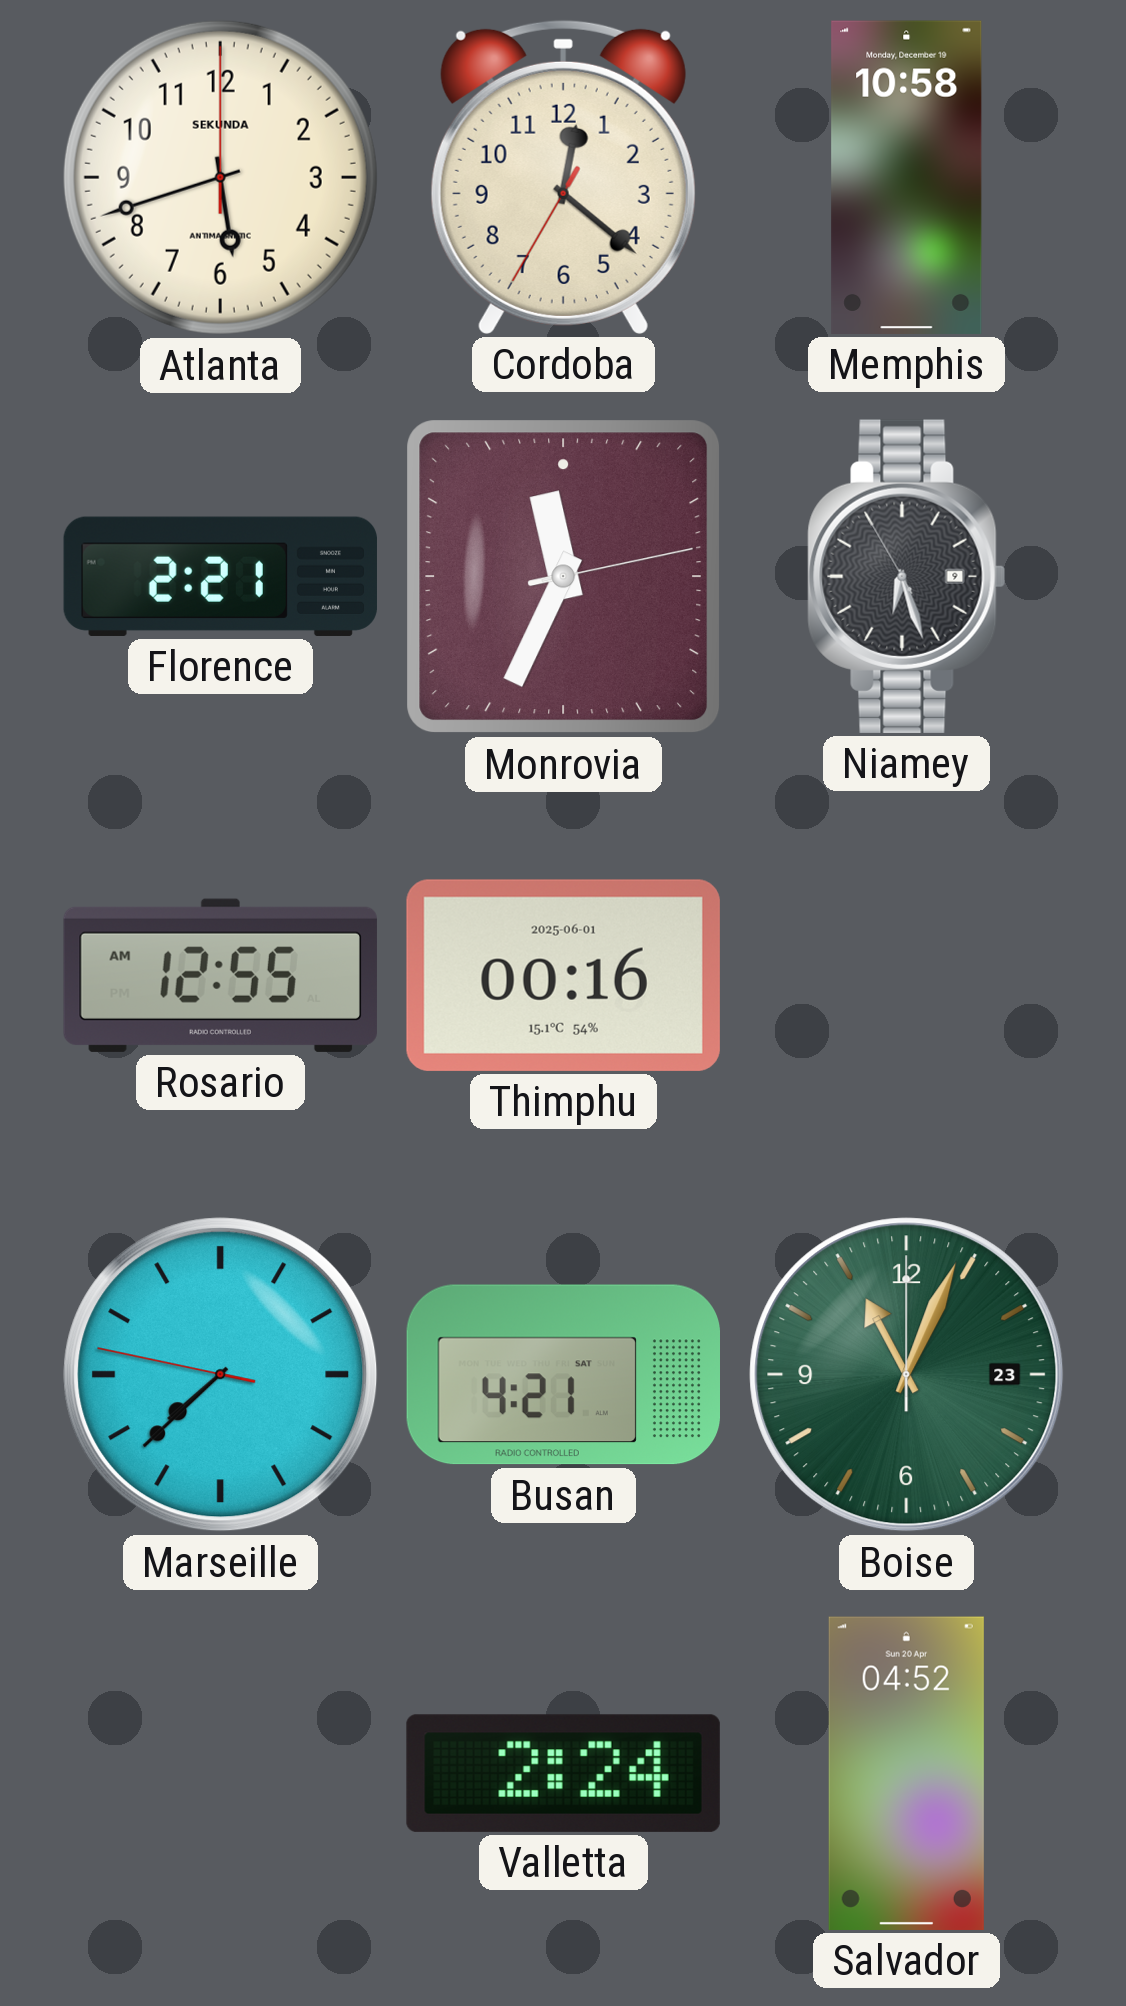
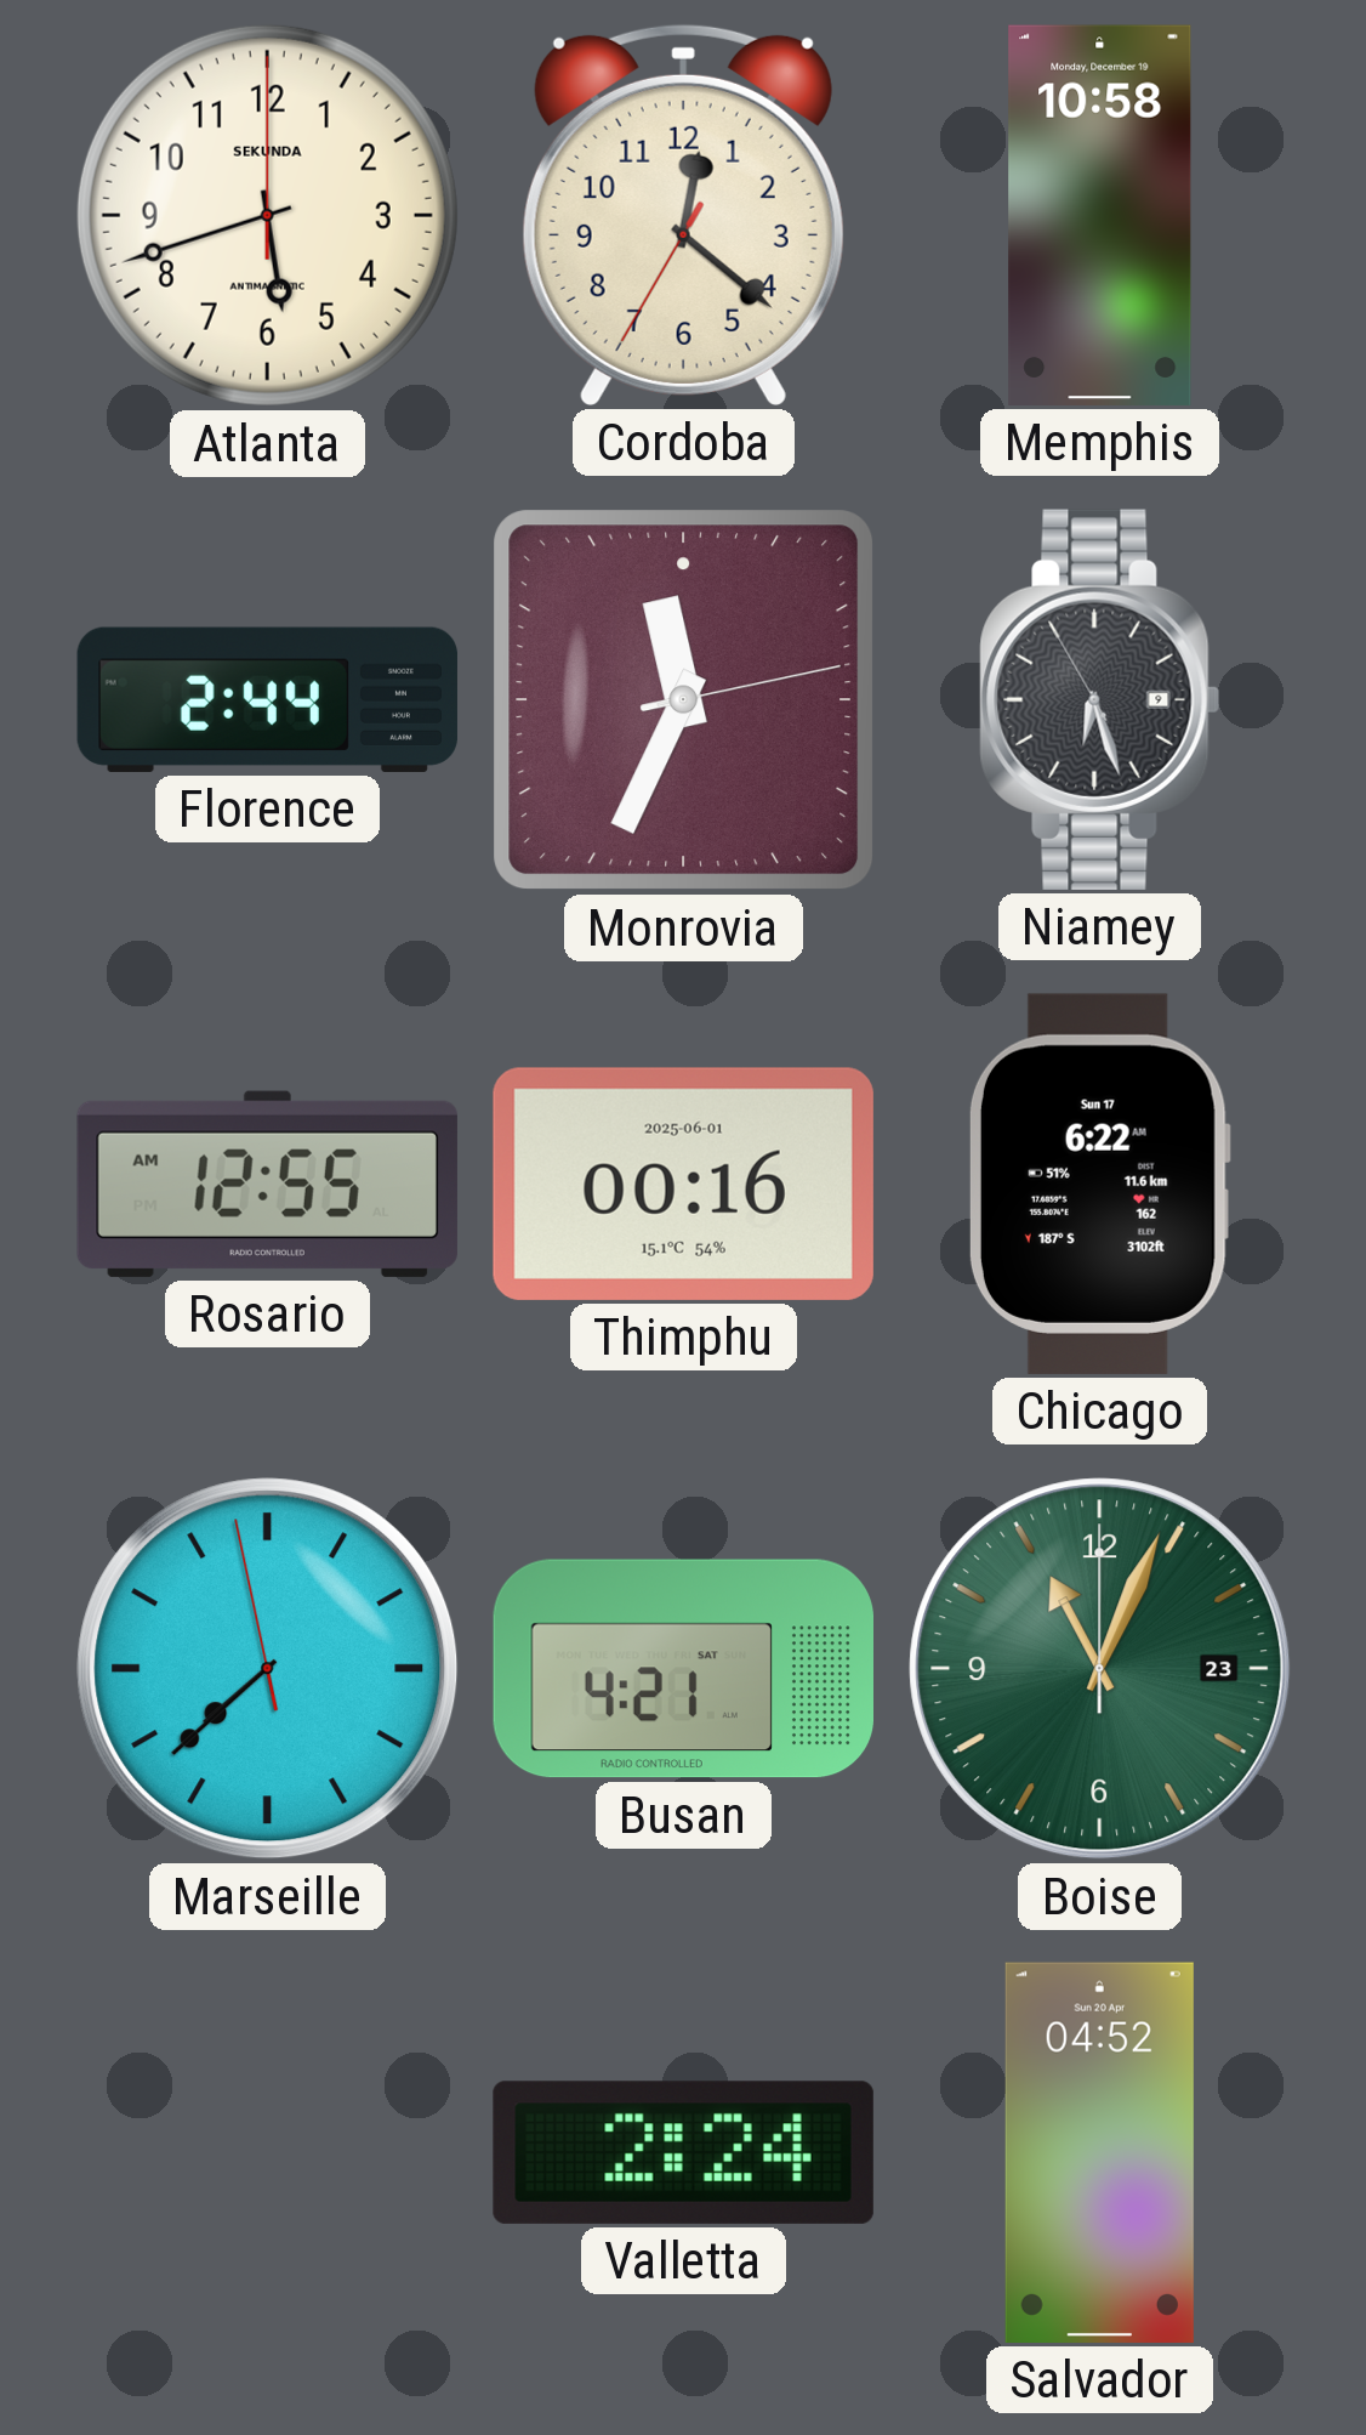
Florence: 2:21 -> 2:44
Chicago: none -> 6:22
Marseille: 7:37:47 -> 7:37:58
